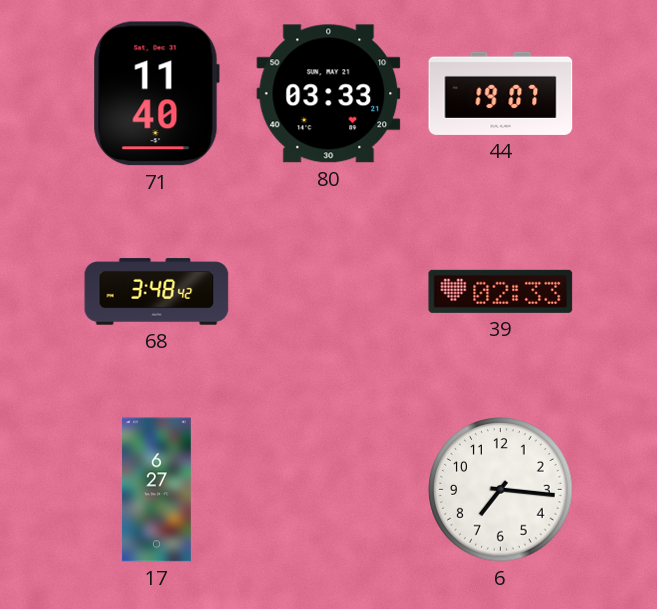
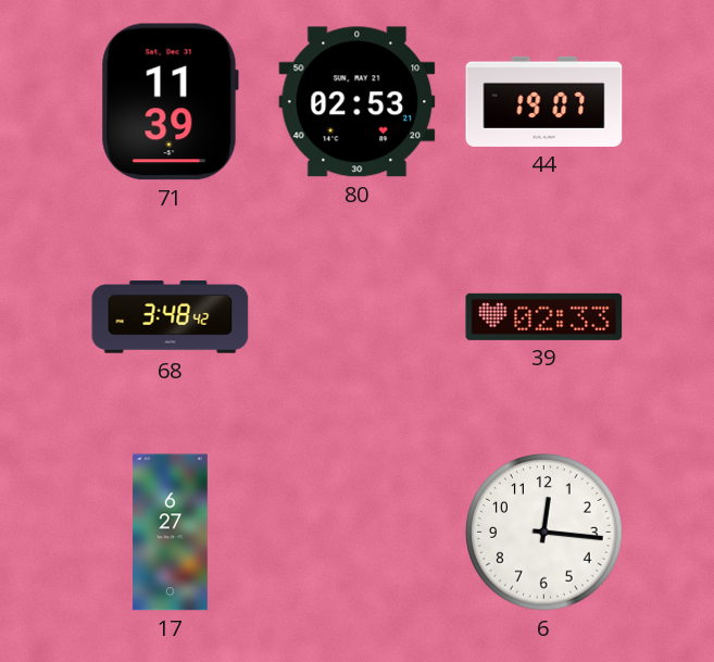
71: 11:40 -> 11:39
80: 03:33 -> 02:53
6: 7:16 -> 12:16
